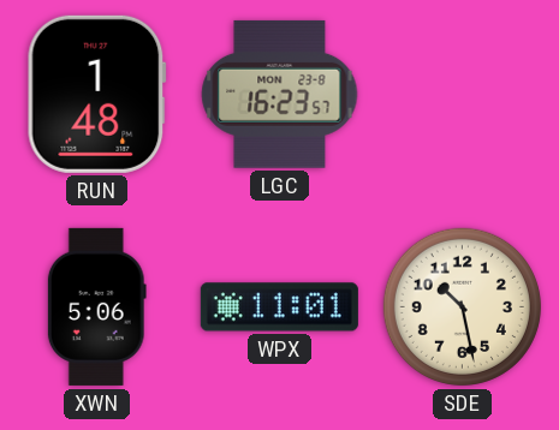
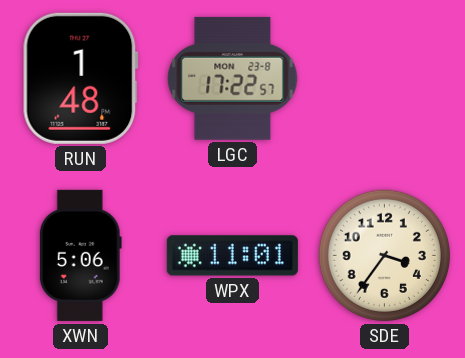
LGC: 16:23 -> 17:22
SDE: 10:28 -> 3:36
